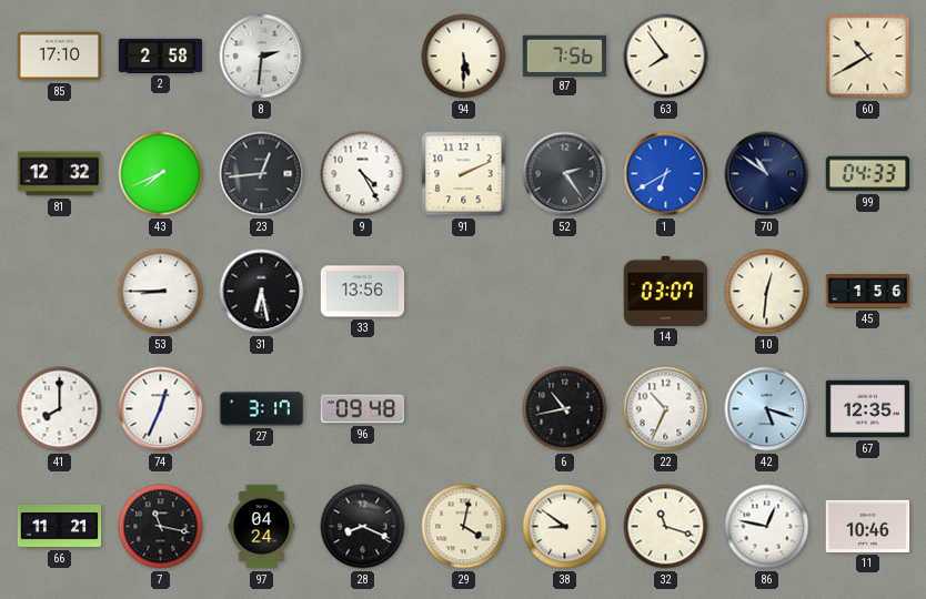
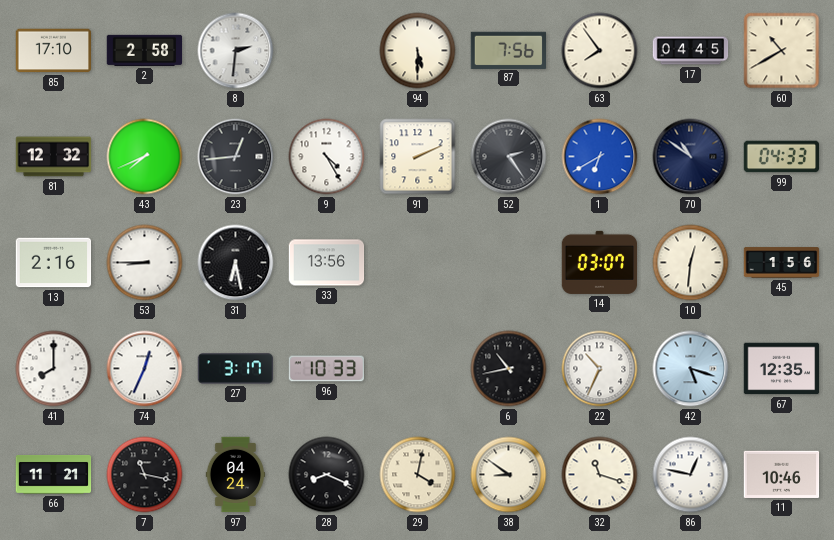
17: none -> 04:45
13: none -> 2:16
96: 09:48 -> 10:33
